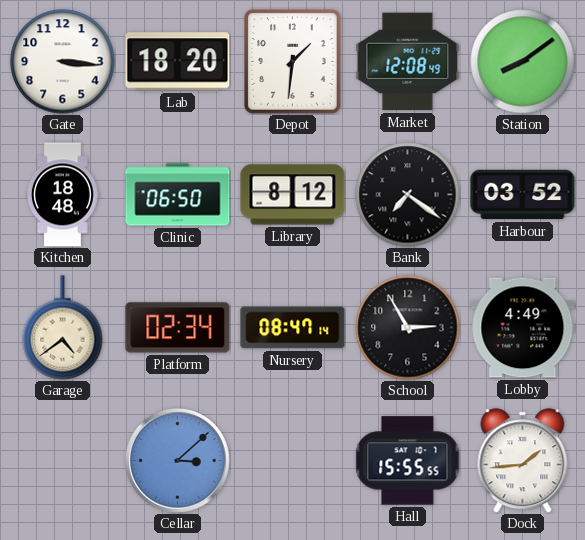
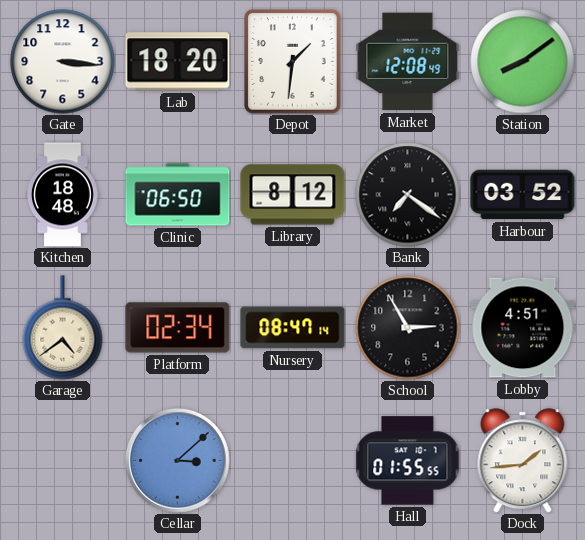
Lobby: 4:49 -> 4:51
Hall: 15:55 -> 01:55
